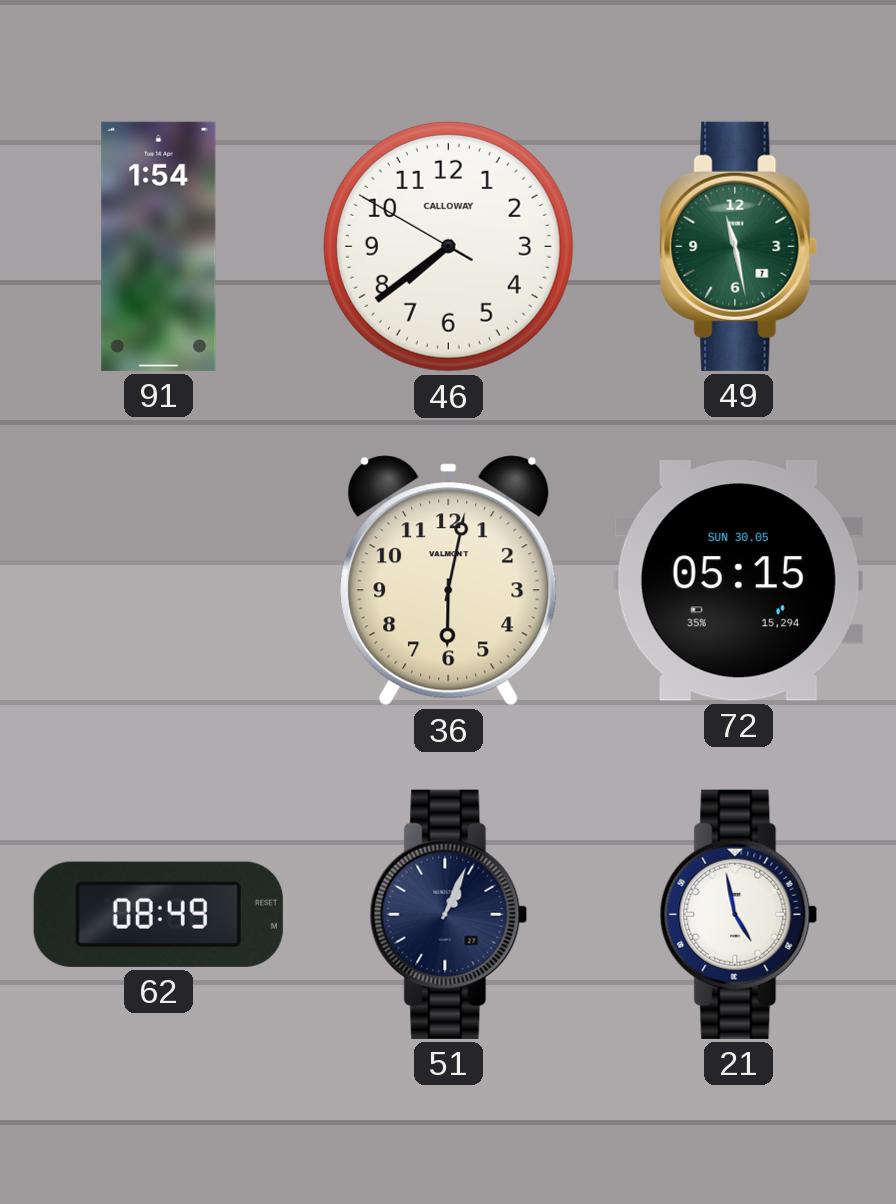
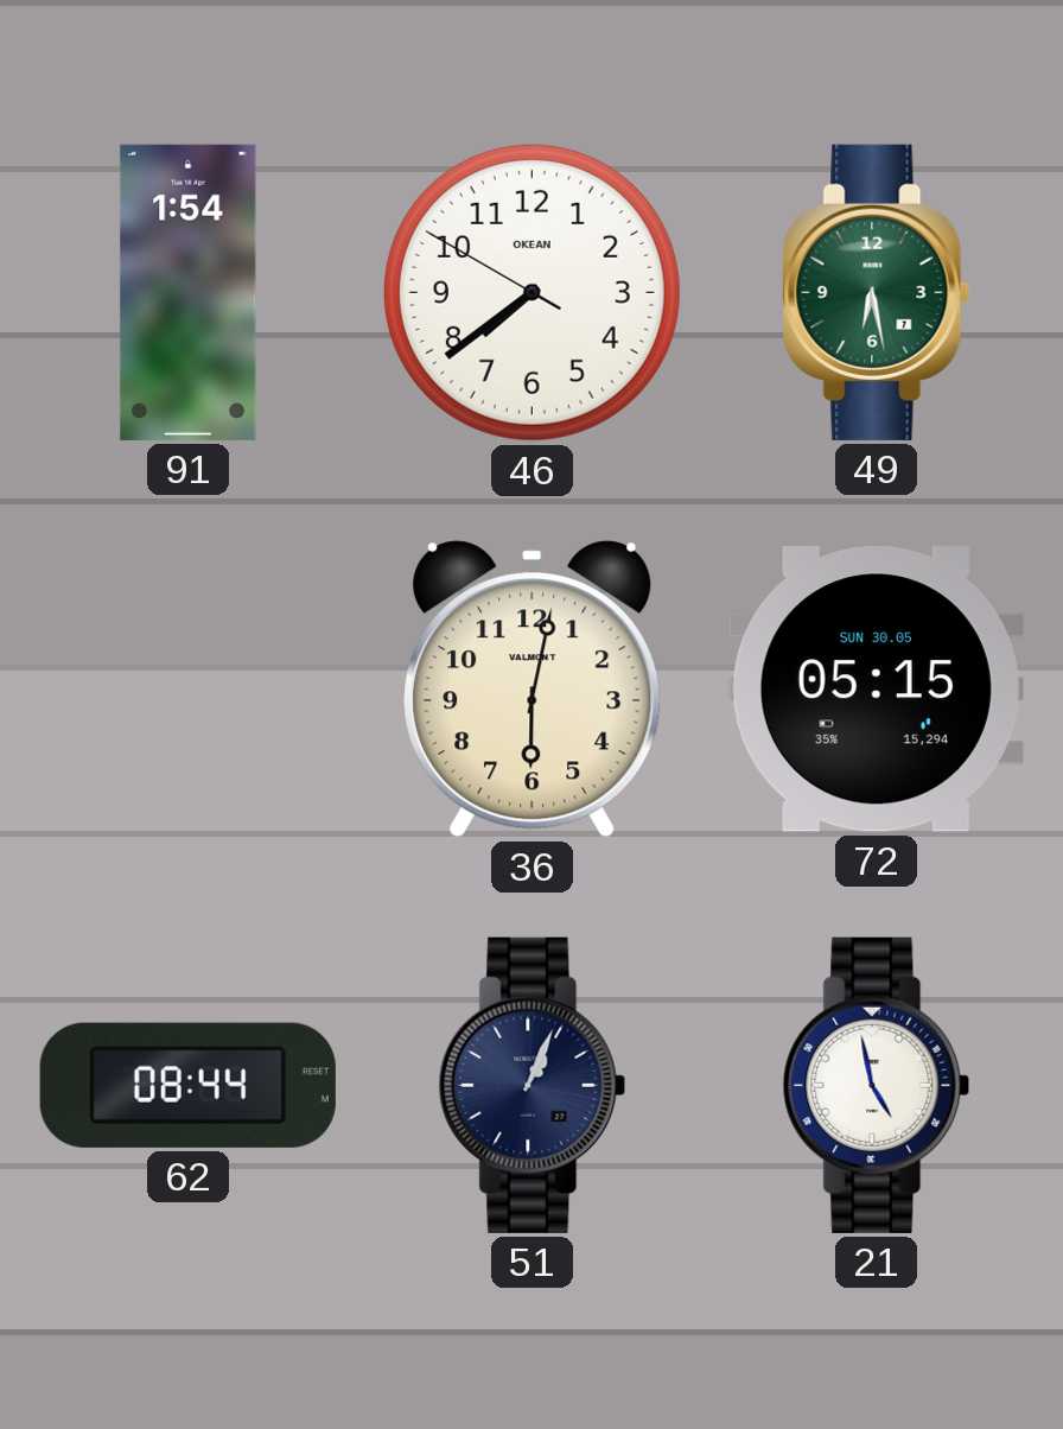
46 brand: CALLOWAY -> OKEAN
49: 11:28 -> 6:28
62: 08:49 -> 08:44
